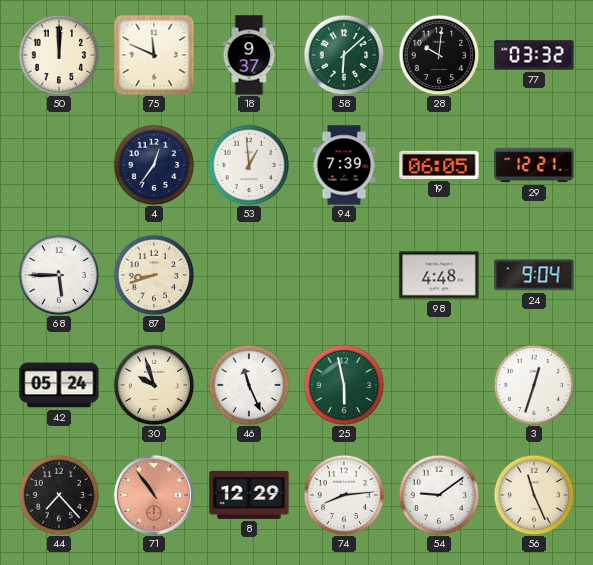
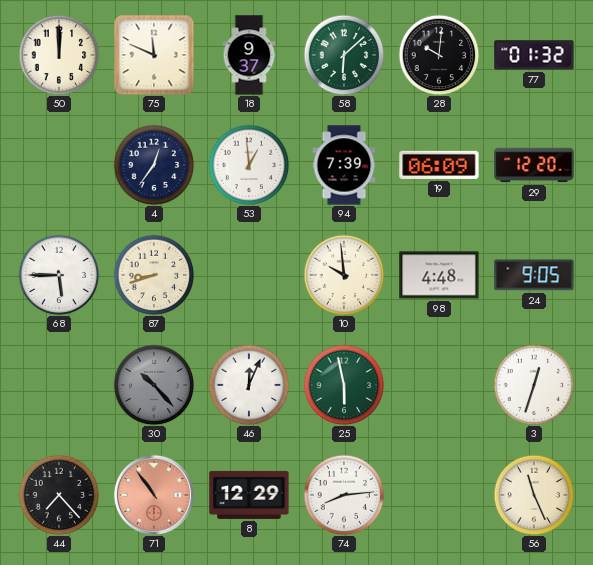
77: 03:32 -> 01:32
19: 06:05 -> 06:09
29: 12:21 -> 12:20
10: none -> 9:59
24: 9:04 -> 9:05
42: 05:24 -> none
30: 9:57 -> 10:23
30 dial: cream -> grey
46: 11:26 -> 12:04
54: 9:09 -> none
